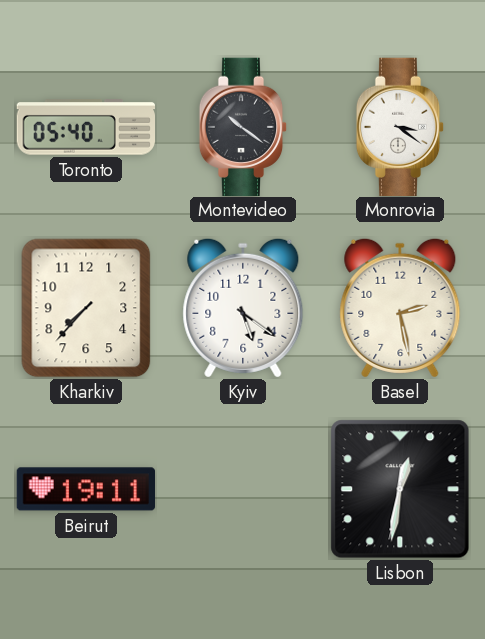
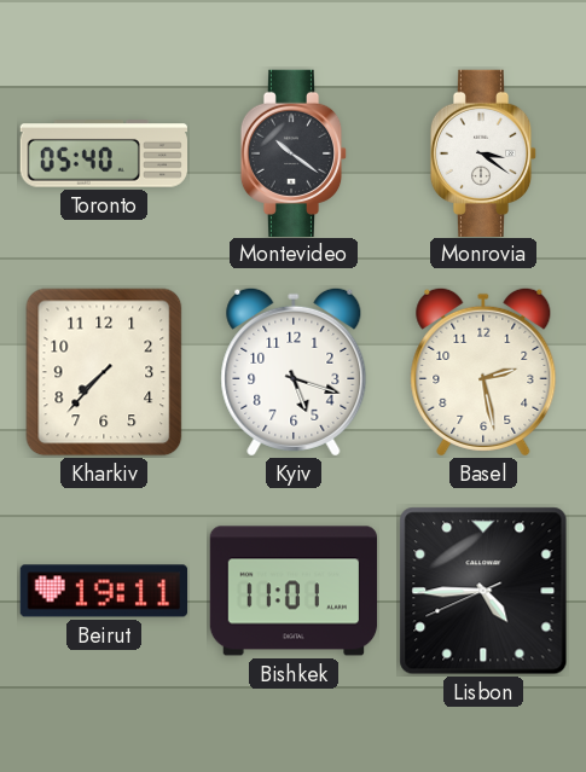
Kyiv: 5:21 -> 5:18
Bishkek: none -> 11:01
Lisbon: 12:31 -> 4:44
